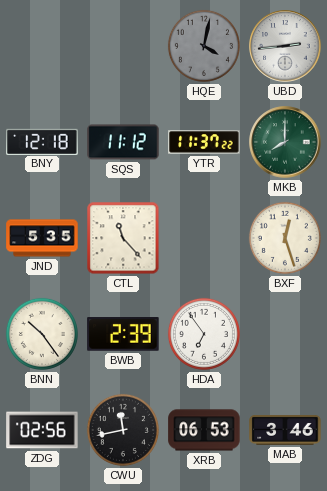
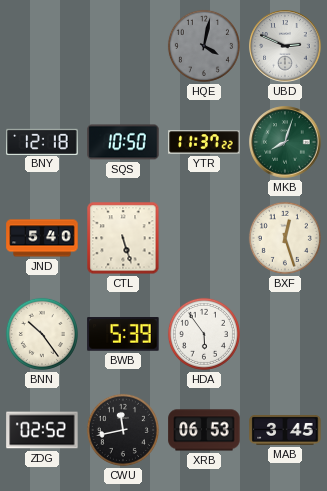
UBD: 2:44 -> 2:49
SQS: 11:12 -> 10:50
MKB: 8:00 -> 8:03
JND: 5:35 -> 5:40
CTL: 11:23 -> 5:27
BWB: 2:39 -> 5:39
HDA: 6:54 -> 5:54
ZDG: 02:56 -> 02:52
MAB: 3:46 -> 3:45
